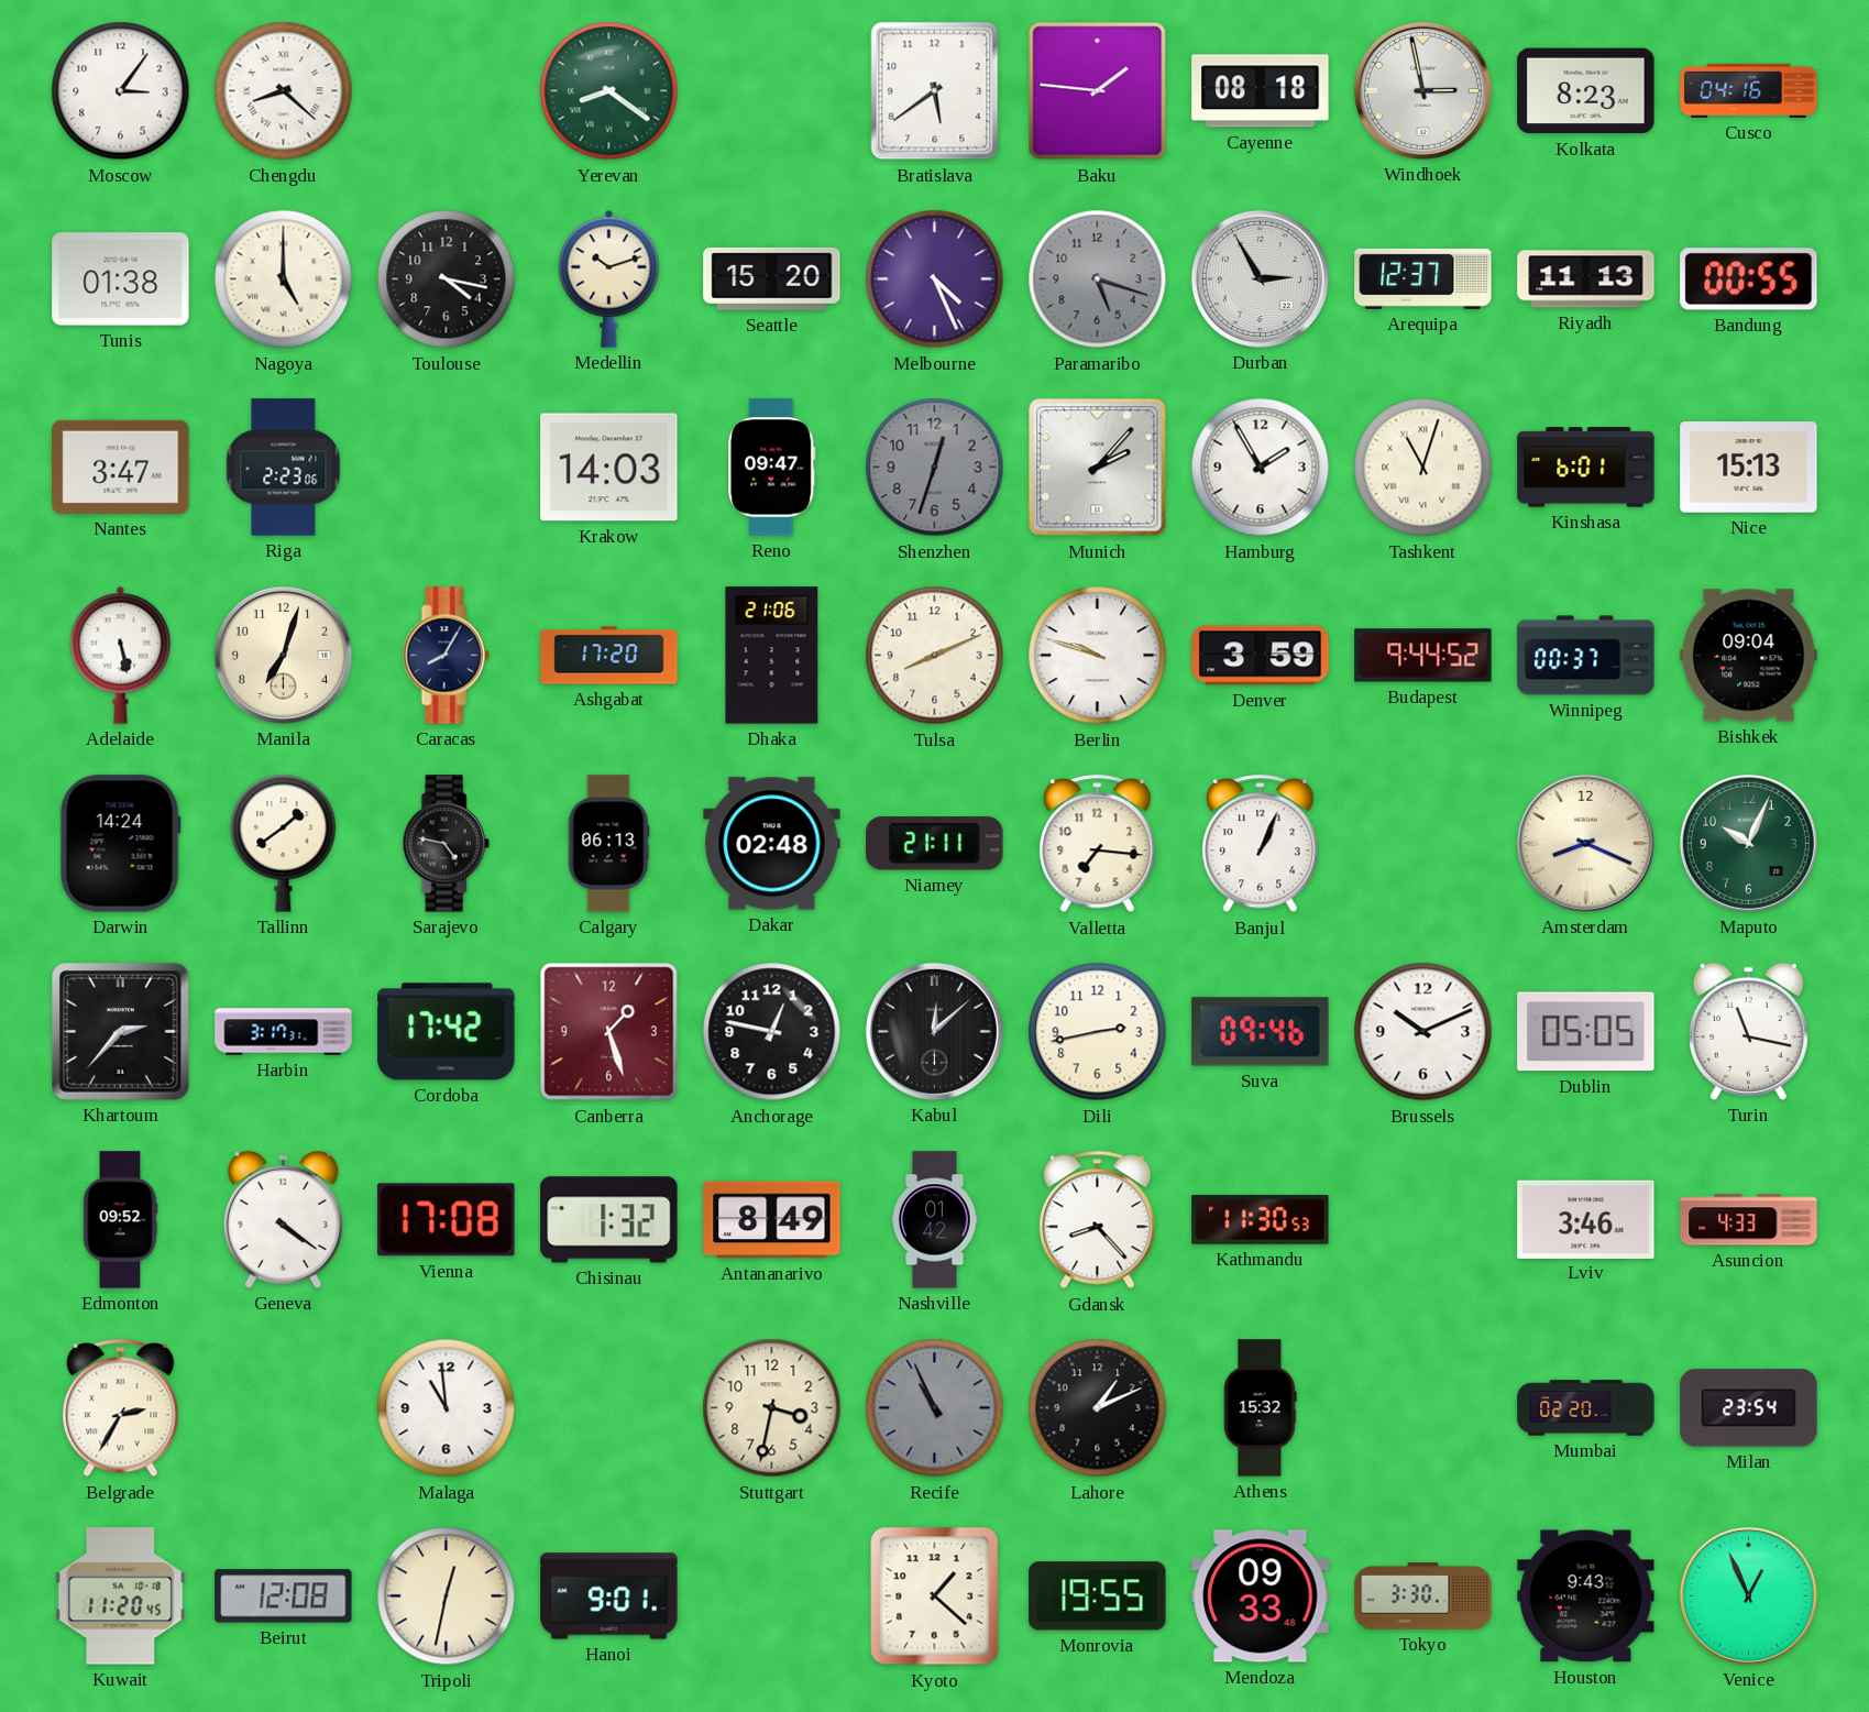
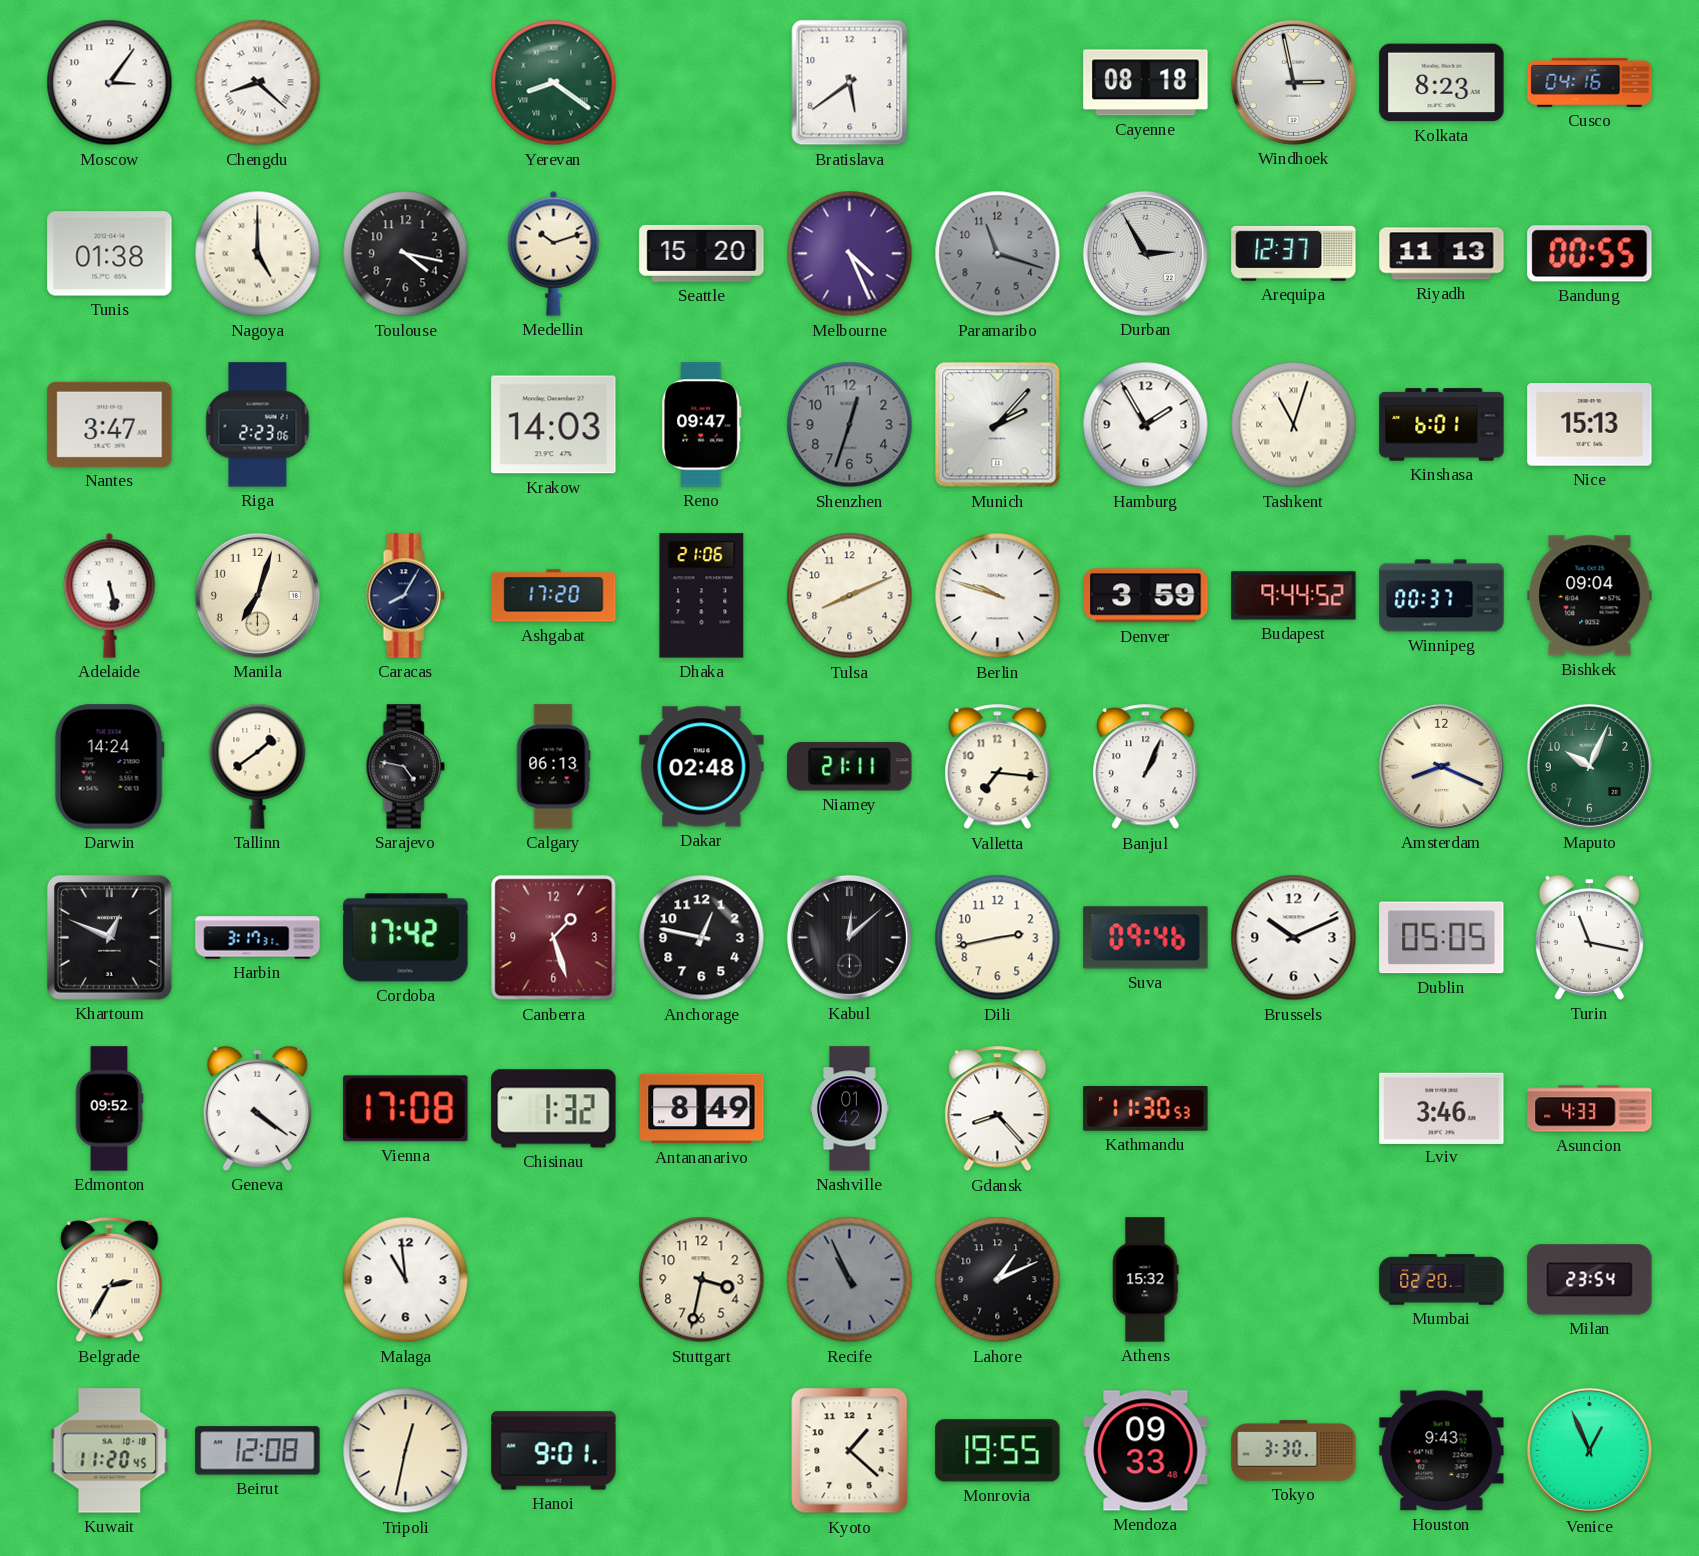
Baku: 1:46 -> none
Paramaribo: 5:18 -> 11:18
Khartoum: 2:37 -> 12:49
